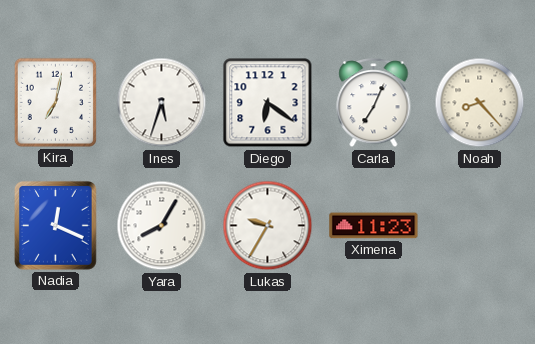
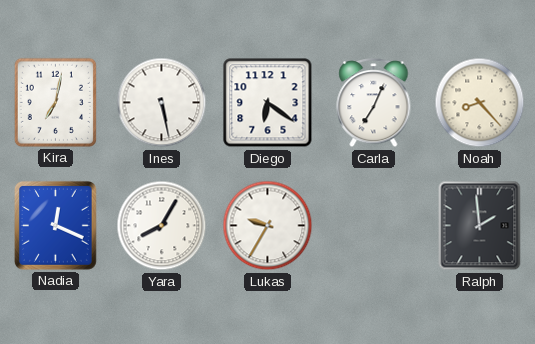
Ines: 5:33 -> 5:28
Ximena: 11:23 -> none
Ralph: none -> 1:59
